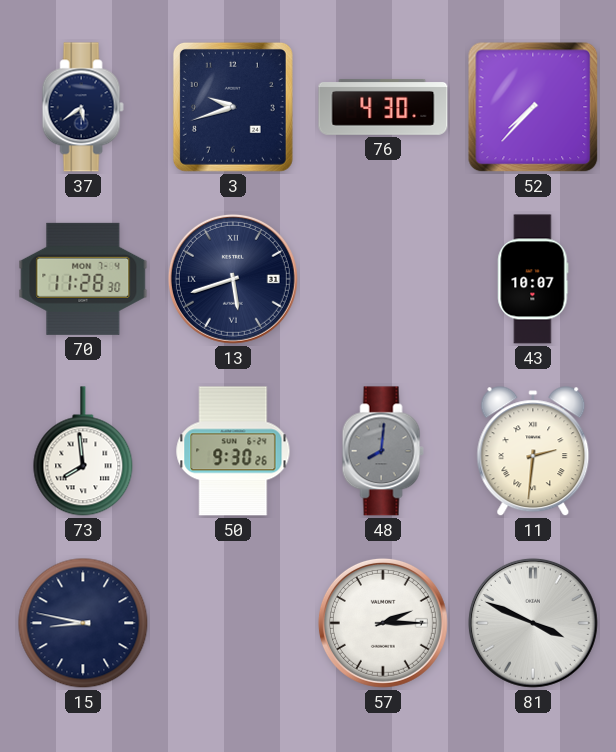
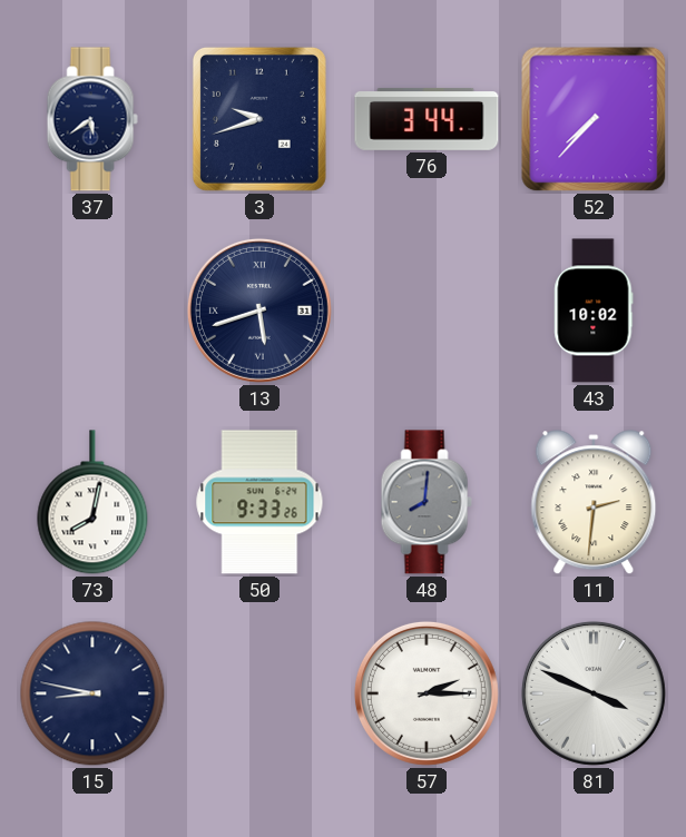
76: 4:30 -> 3:44
70: 11:28 -> none
43: 10:07 -> 10:02
73: 7:59 -> 8:02
50: 9:30 -> 9:33
